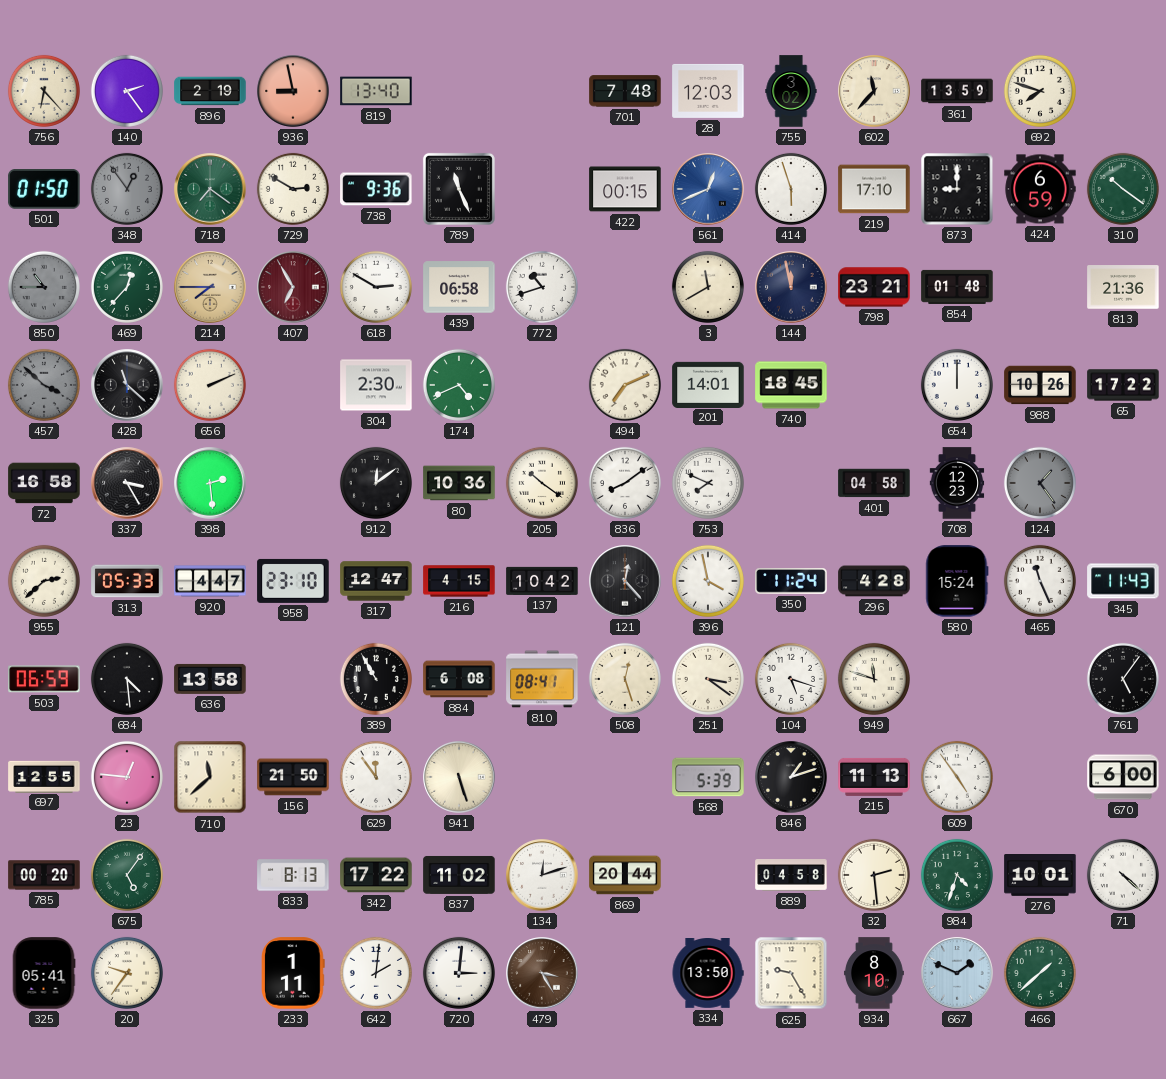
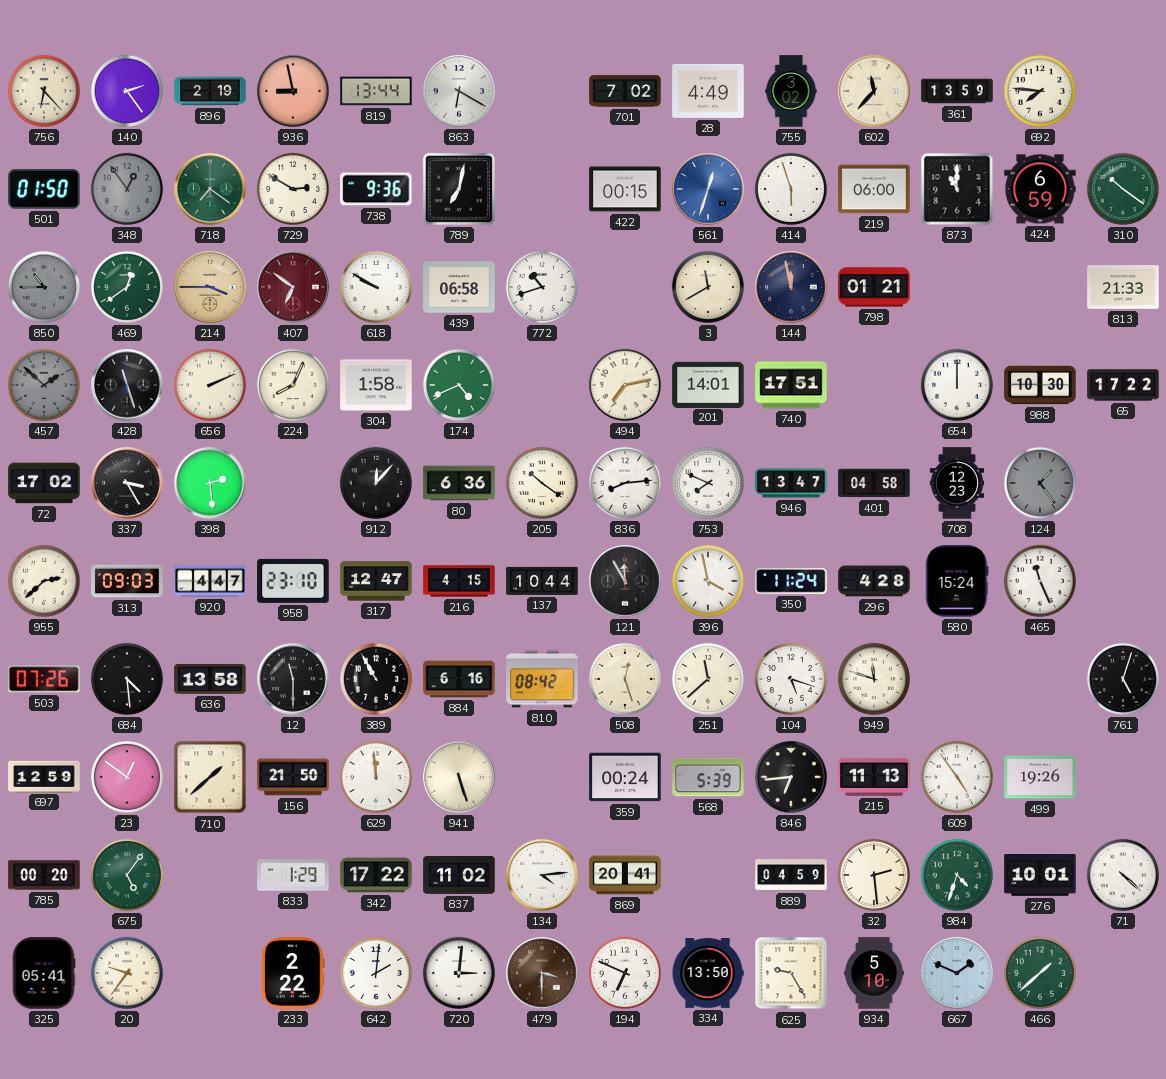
819: 13:40 -> 13:44
863: none -> 6:20
701: 7:48 -> 7:02
28: 12:03 -> 4:49
692: 7:48 -> 7:46
789: 11:26 -> 7:02
561: 12:41 -> 12:33
219: 17:10 -> 06:00
873: 9:00 -> 11:00
469: 12:37 -> 12:39
214: 7:45 -> 3:45
407: 6:55 -> 6:51
618: 2:50 -> 9:50
798: 23:21 -> 01:21
854: 01:48 -> none
813: 21:36 -> 21:33
457: 3:52 -> 1:52
428: 11:22 -> 11:27
224: none -> 8:04
304: 2:30 -> 1:58
494: 7:11 -> 7:13
740: 18:45 -> 17:51
988: 10:26 -> 10:30
72: 16:58 -> 17:02
912: 12:09 -> 12:07
80: 10:36 -> 6:36
836: 8:09 -> 8:14
946: none -> 13:47
313: 05:33 -> 09:03
137: 10:42 -> 10:44
121: 12:23 -> 11:55
345: 11:43 -> none
503: 06:59 -> 07:26
12: none -> 11:30
884: 6:08 -> 6:16
810: 08:41 -> 08:42
251: 3:21 -> 11:38
761: 5:06 -> 5:03
697: 12:55 -> 12:59
23: 12:46 -> 12:51
710: 11:38 -> 1:38
629: 11:54 -> 11:59
359: none -> 00:24
846: 1:12 -> 6:44
499: none -> 19:26
670: 6:00 -> none
833: 8:13 -> 1:29
134: 12:12 -> 4:14
869: 20:44 -> 20:41
889: 04:58 -> 04:59
233: 1:11 -> 2:22
479: 3:25 -> 3:30
194: none -> 6:49
934: 8:10 -> 5:10
